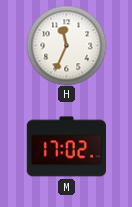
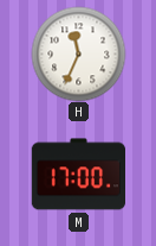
M: 17:02 -> 17:00
